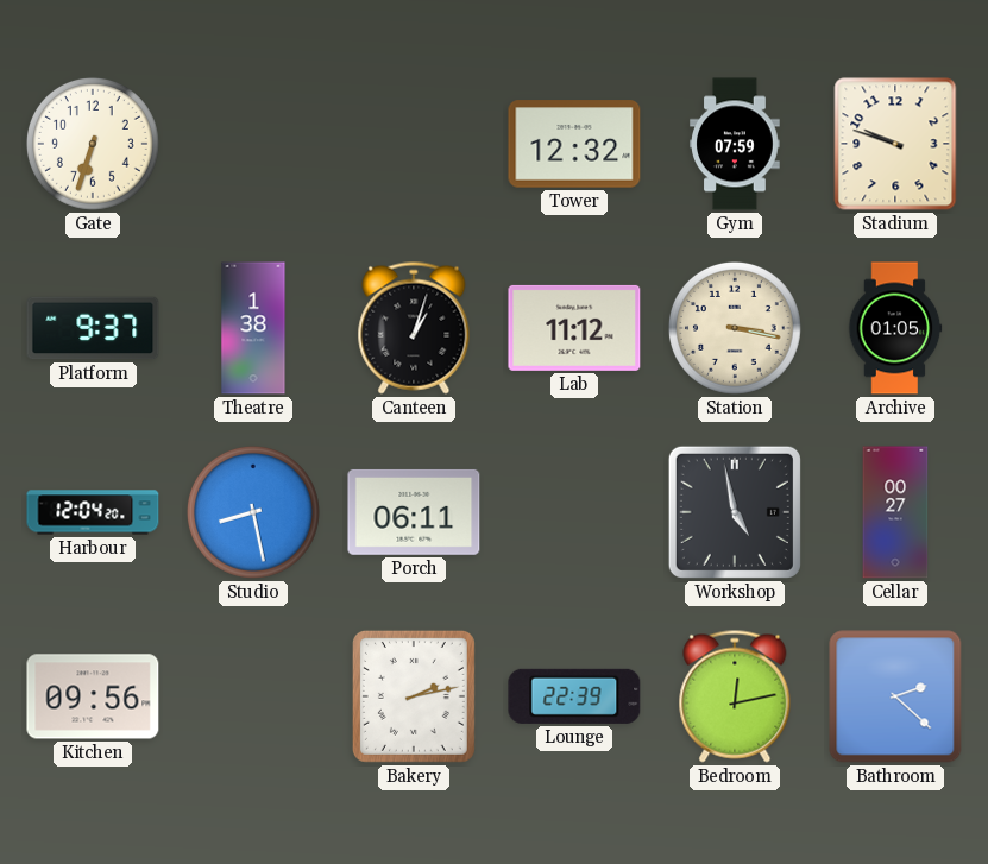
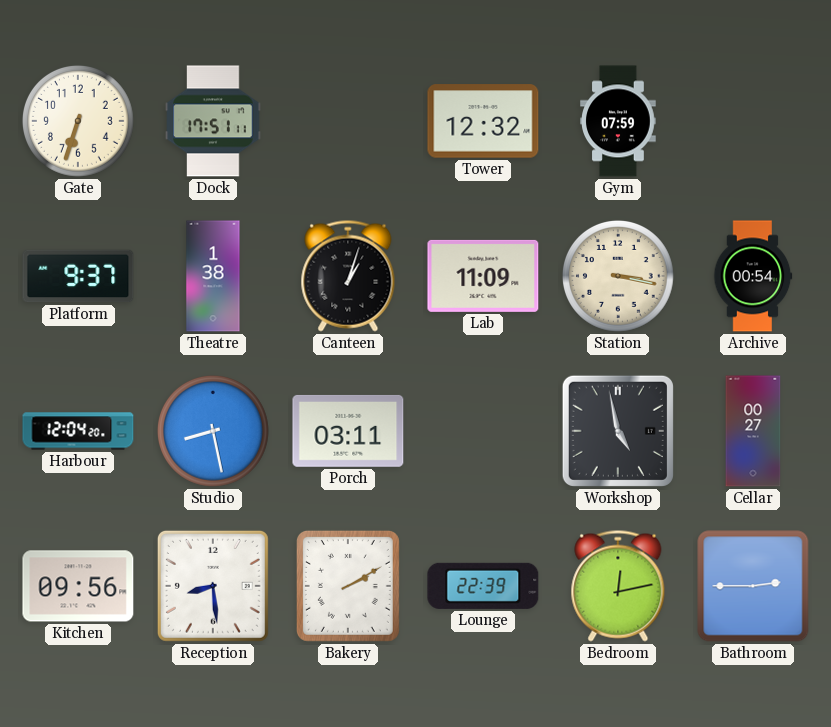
Dock: none -> 17:51
Stadium: 9:48 -> none
Lab: 11:12 -> 11:09
Archive: 01:05 -> 00:54
Porch: 06:11 -> 03:11
Reception: none -> 8:29
Bakery: 2:13 -> 2:10
Bathroom: 2:22 -> 2:45
